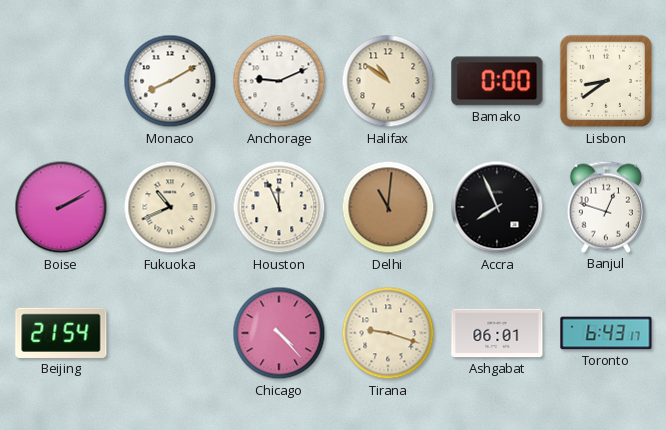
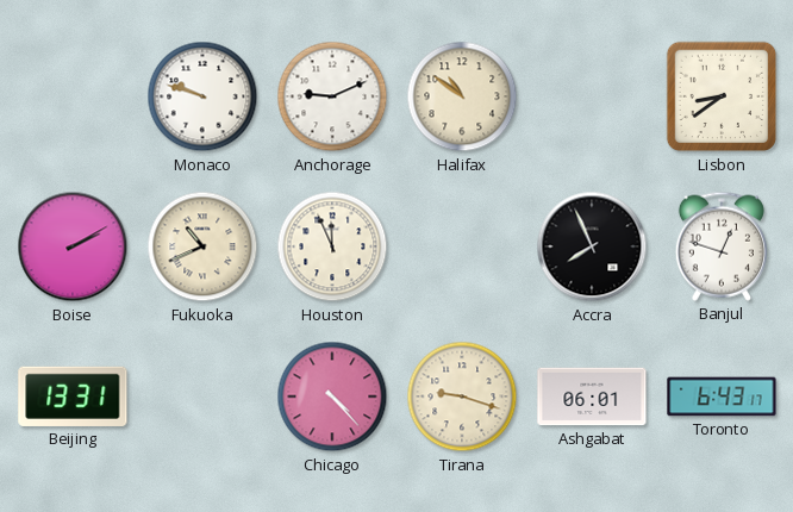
Monaco: 8:10 -> 9:48
Bamako: 0:00 -> none
Delhi: 11:01 -> none
Beijing: 21:54 -> 13:31
